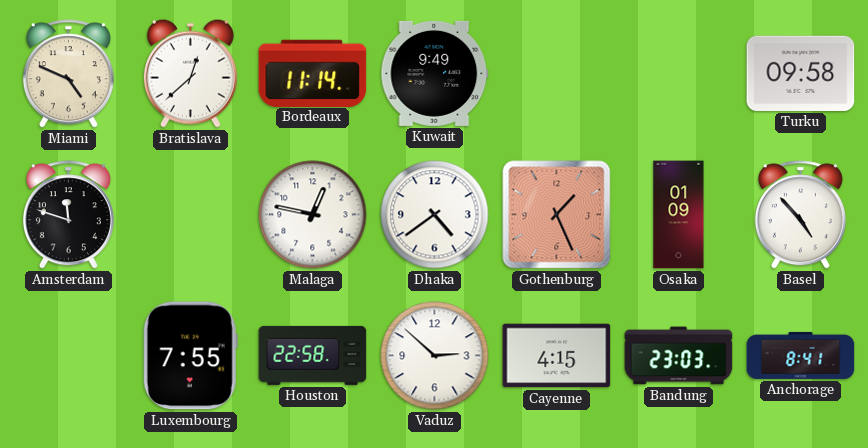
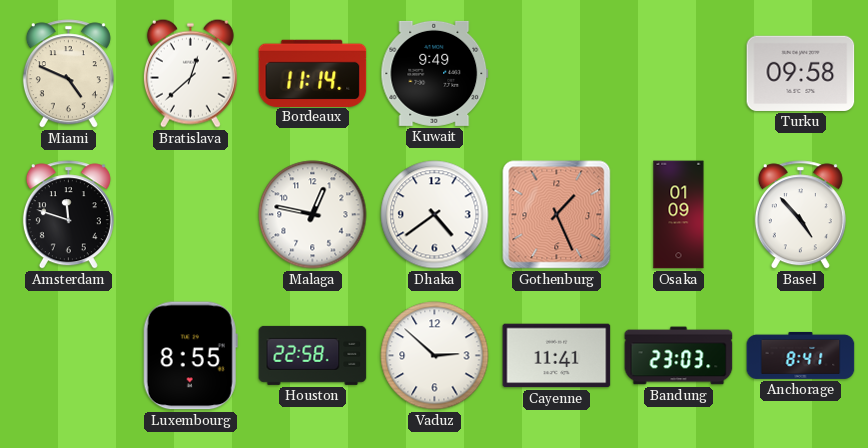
Luxembourg: 7:55 -> 8:55
Cayenne: 4:15 -> 11:41
